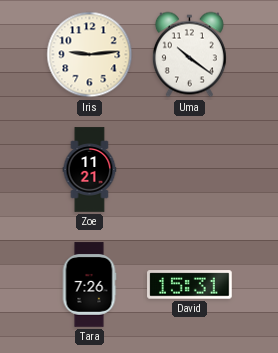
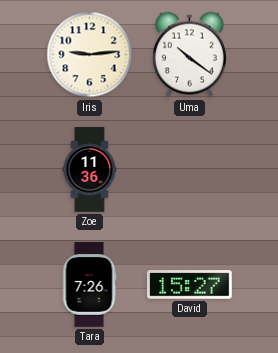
Zoe: 11:21 -> 11:36
David: 15:31 -> 15:27
